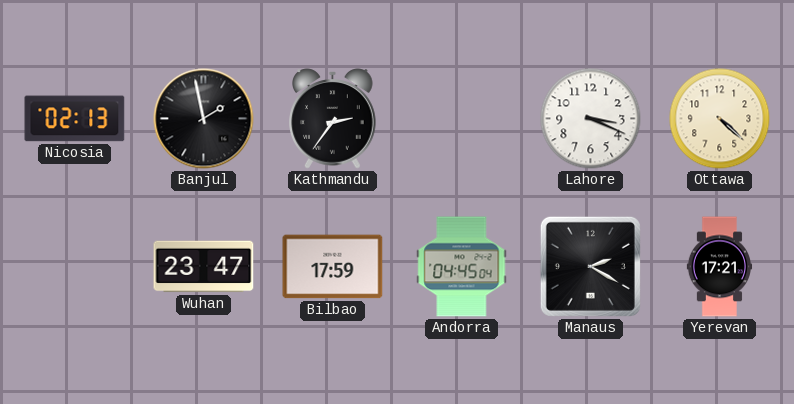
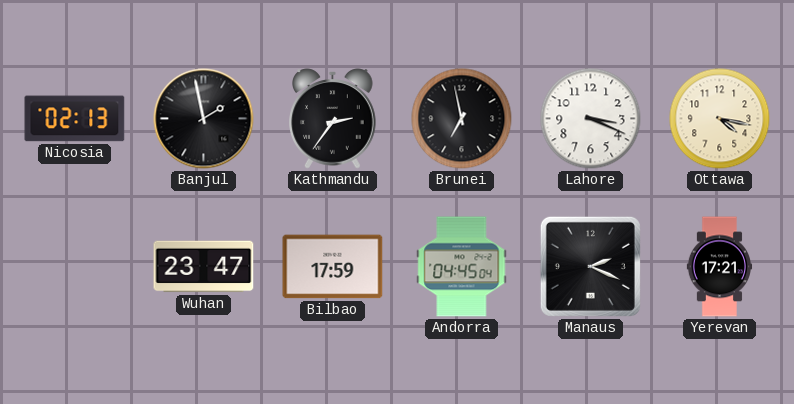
Brunei: none -> 6:58
Ottawa: 4:22 -> 4:17
Manaus: 2:20 -> 2:19
